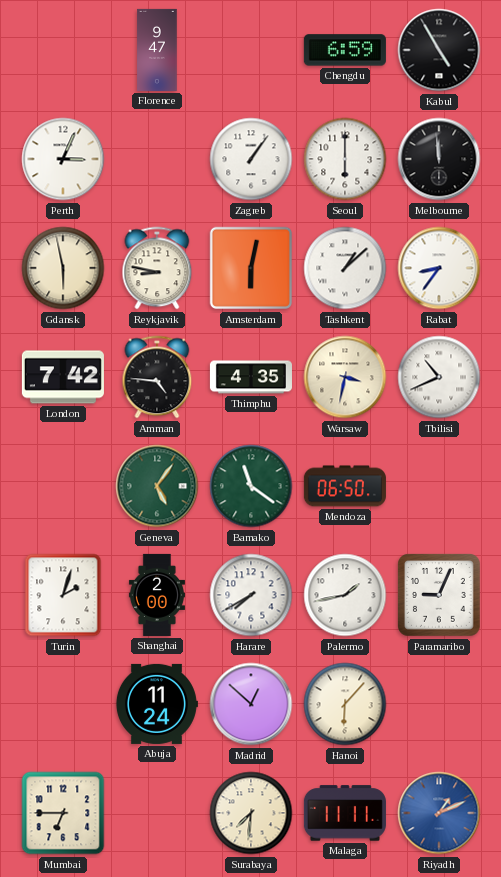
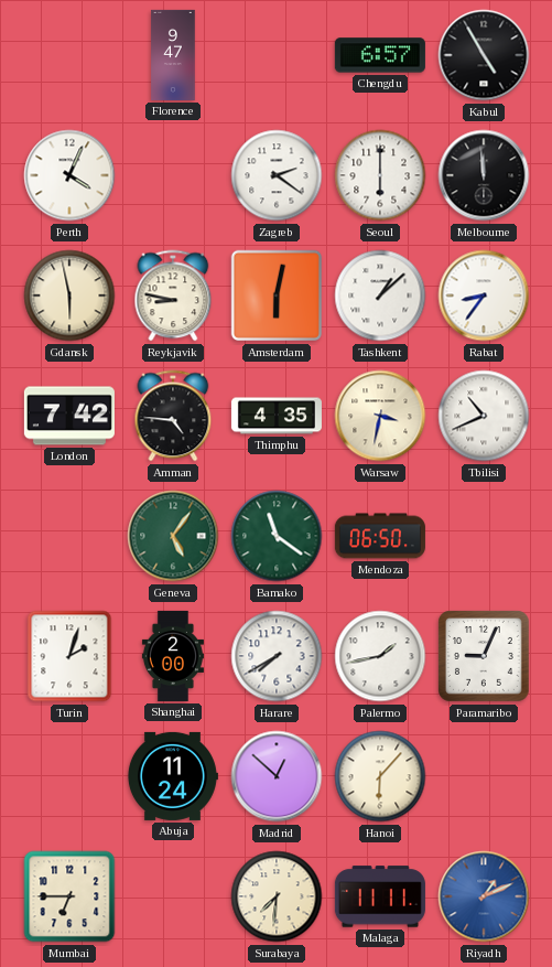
Chengdu: 6:59 -> 6:57
Perth: 3:04 -> 4:04
Zagreb: 1:06 -> 2:21
